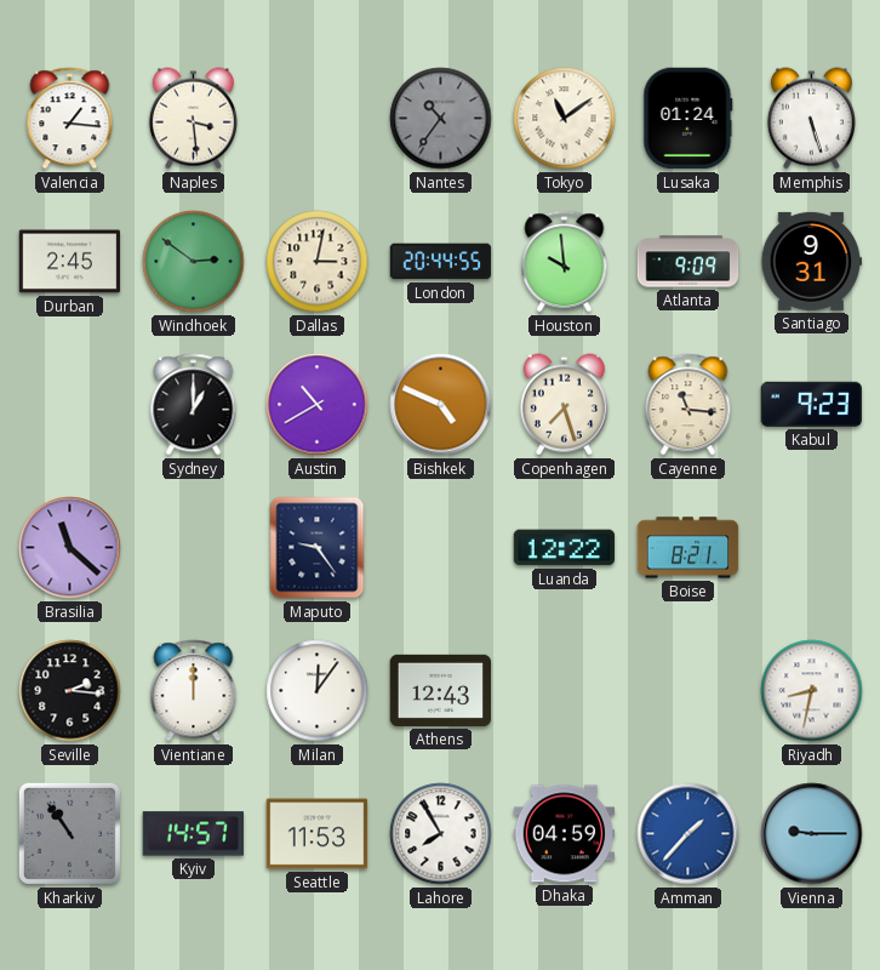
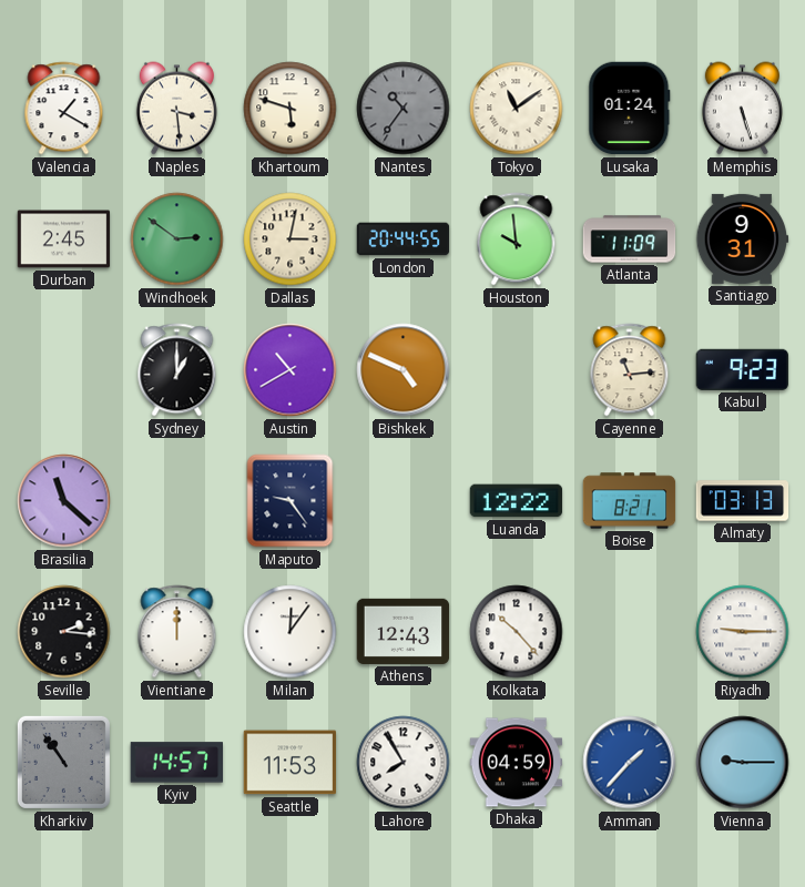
Valencia: 1:16 -> 1:20
Khartoum: none -> 5:48
Atlanta: 9:09 -> 11:09
Copenhagen: 7:27 -> none
Cayenne: 11:16 -> 11:14
Almaty: none -> 03:13
Kolkata: none -> 10:23
Riyadh: 8:32 -> 9:15
